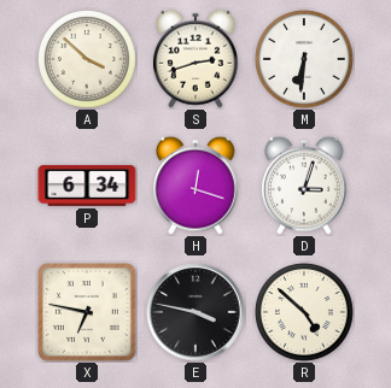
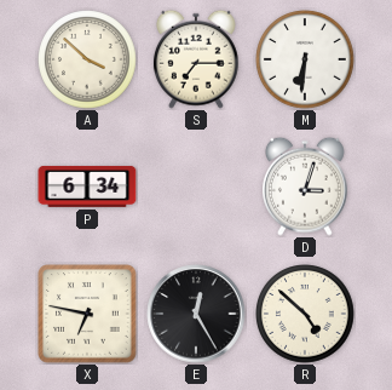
S: 2:42 -> 7:15
H: 12:18 -> none
E: 3:47 -> 12:25
